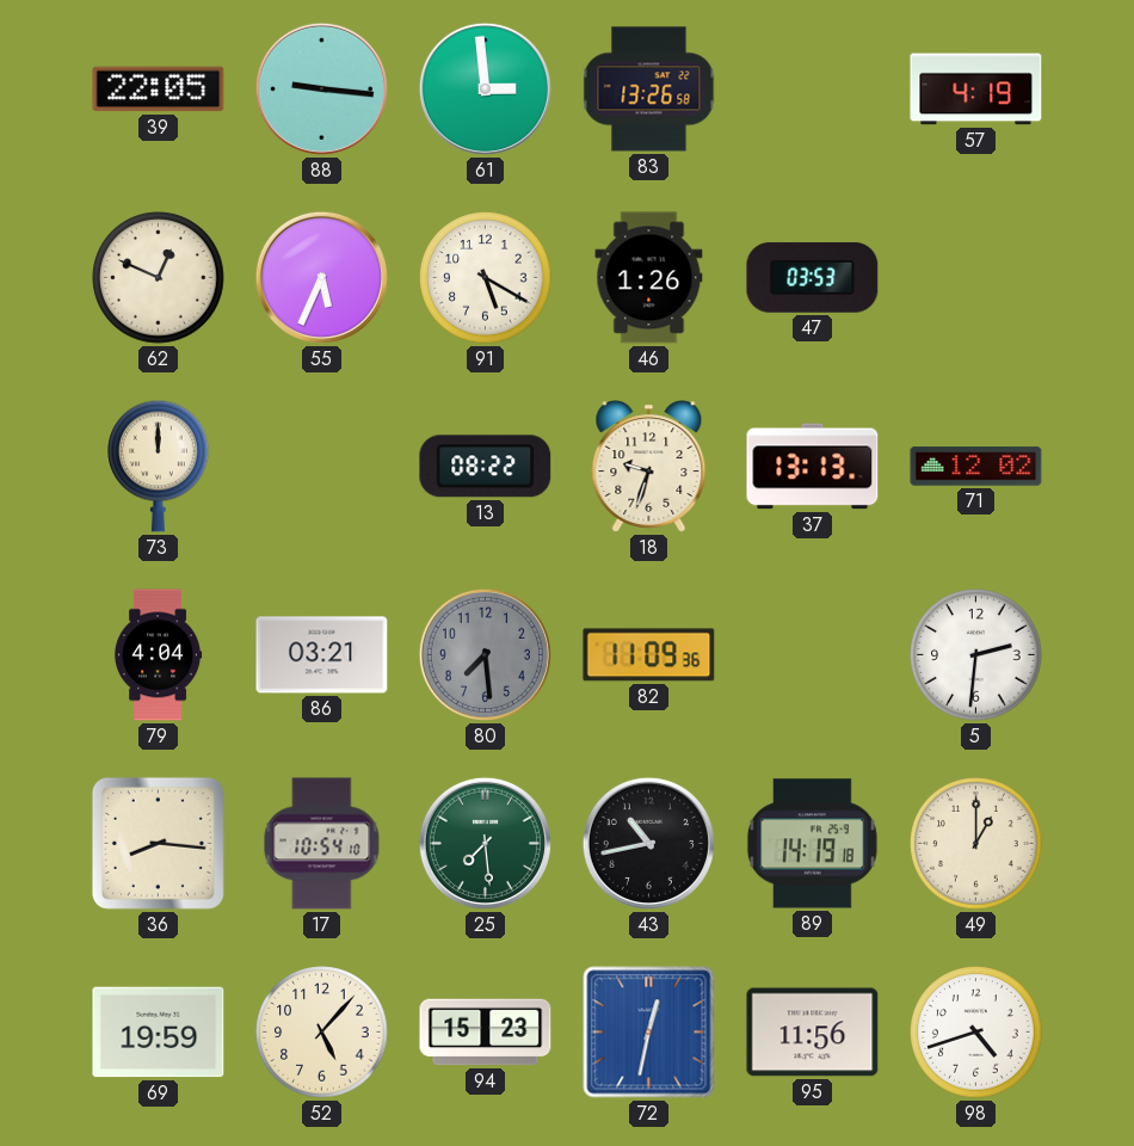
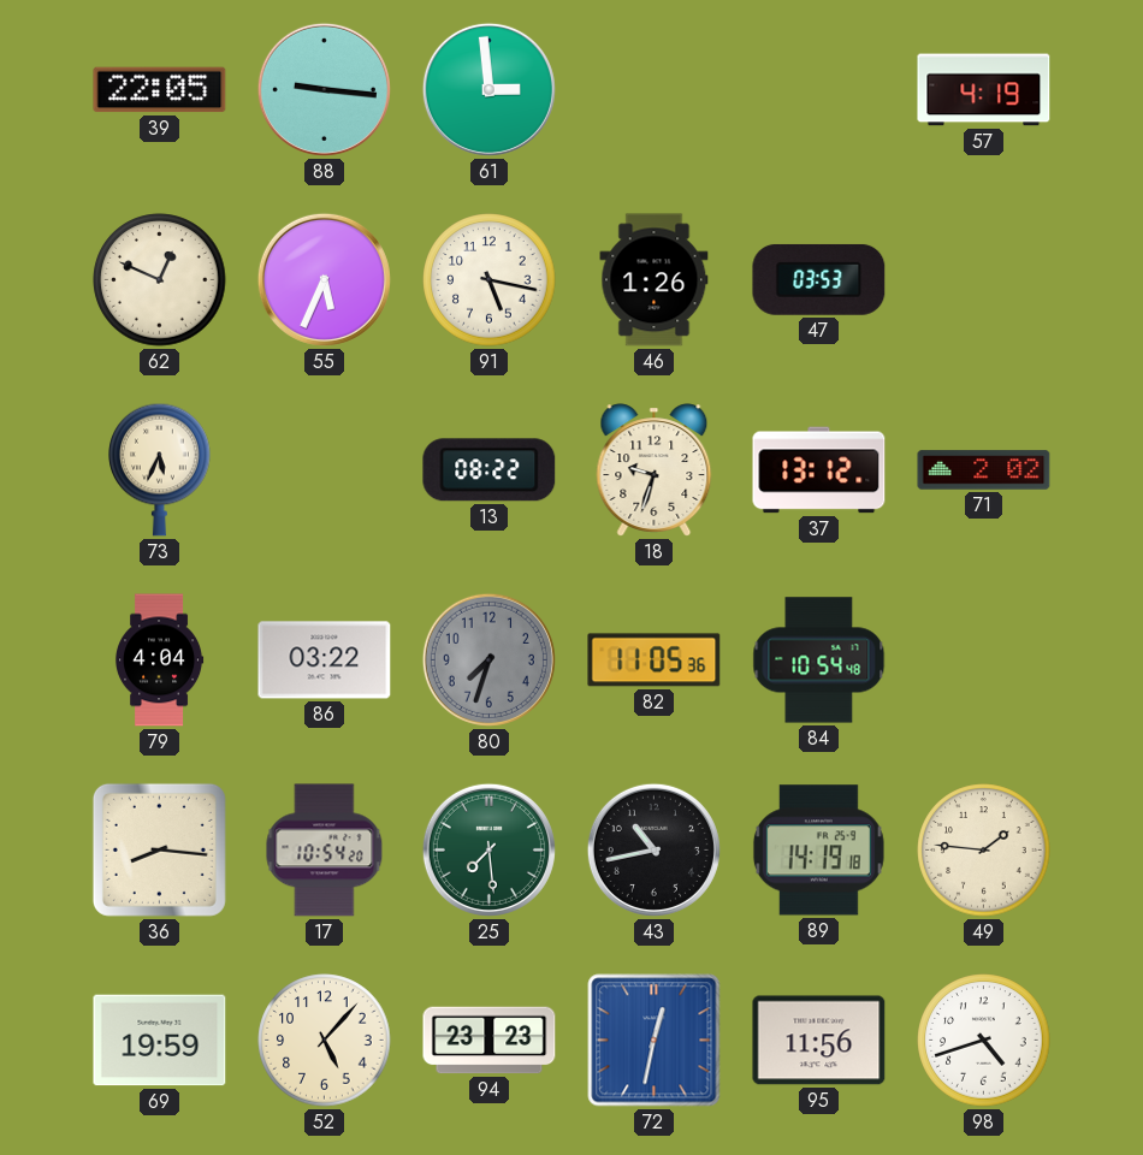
83: 13:26 -> none
91: 5:20 -> 5:17
73: 12:00 -> 5:34
37: 13:13 -> 13:12
71: 12:02 -> 2:02
86: 03:21 -> 03:22
80: 7:29 -> 7:33
82: 11:09 -> 11:05
84: none -> 10:54
5: 2:31 -> none
17: 10:54:10 -> 10:54:20
49: 1:00 -> 1:46
94: 15:23 -> 23:23
